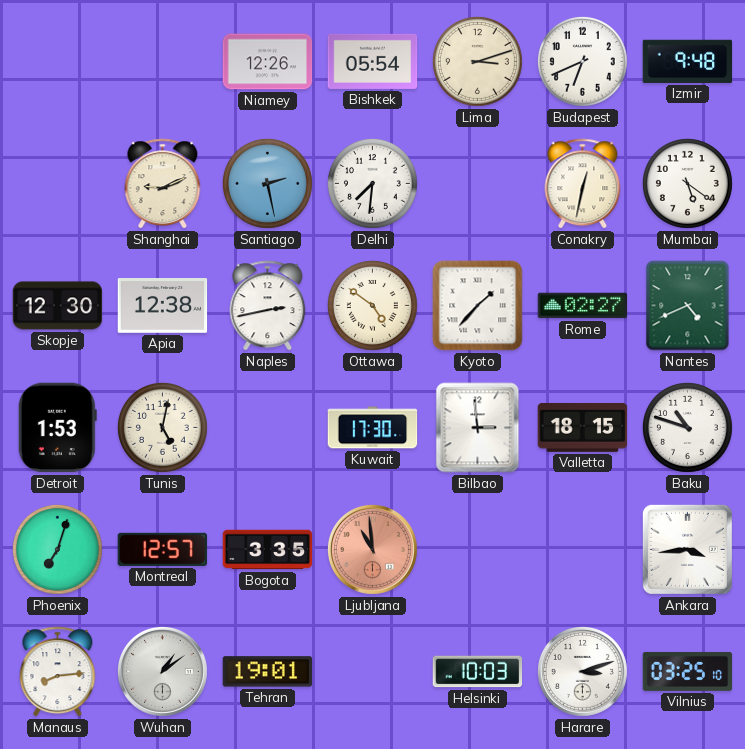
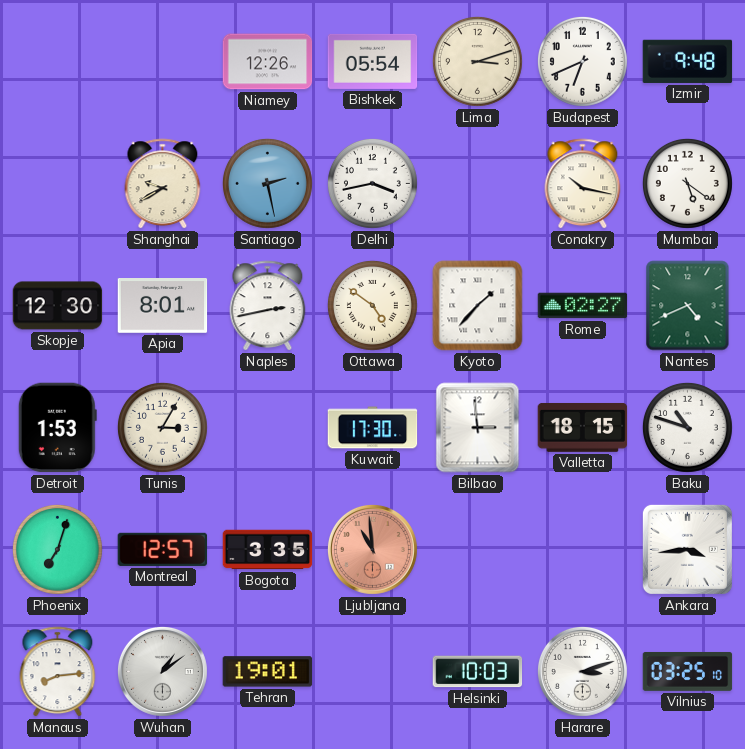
Shanghai: 9:11 -> 9:40
Delhi: 7:31 -> 3:43
Conakry: 12:32 -> 10:17
Apia: 12:38 -> 8:01
Tunis: 5:02 -> 3:05
